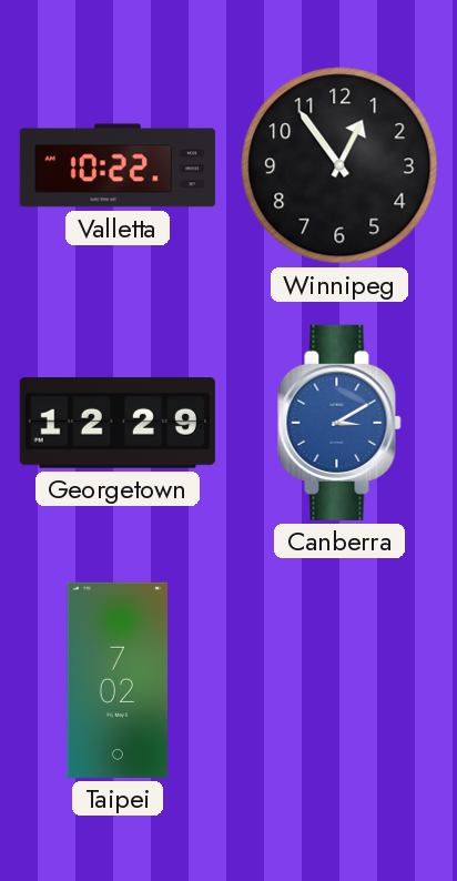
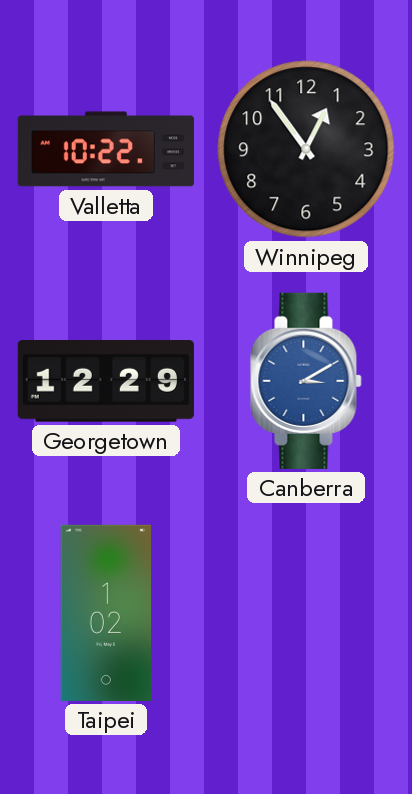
Taipei: 7:02 -> 1:02
